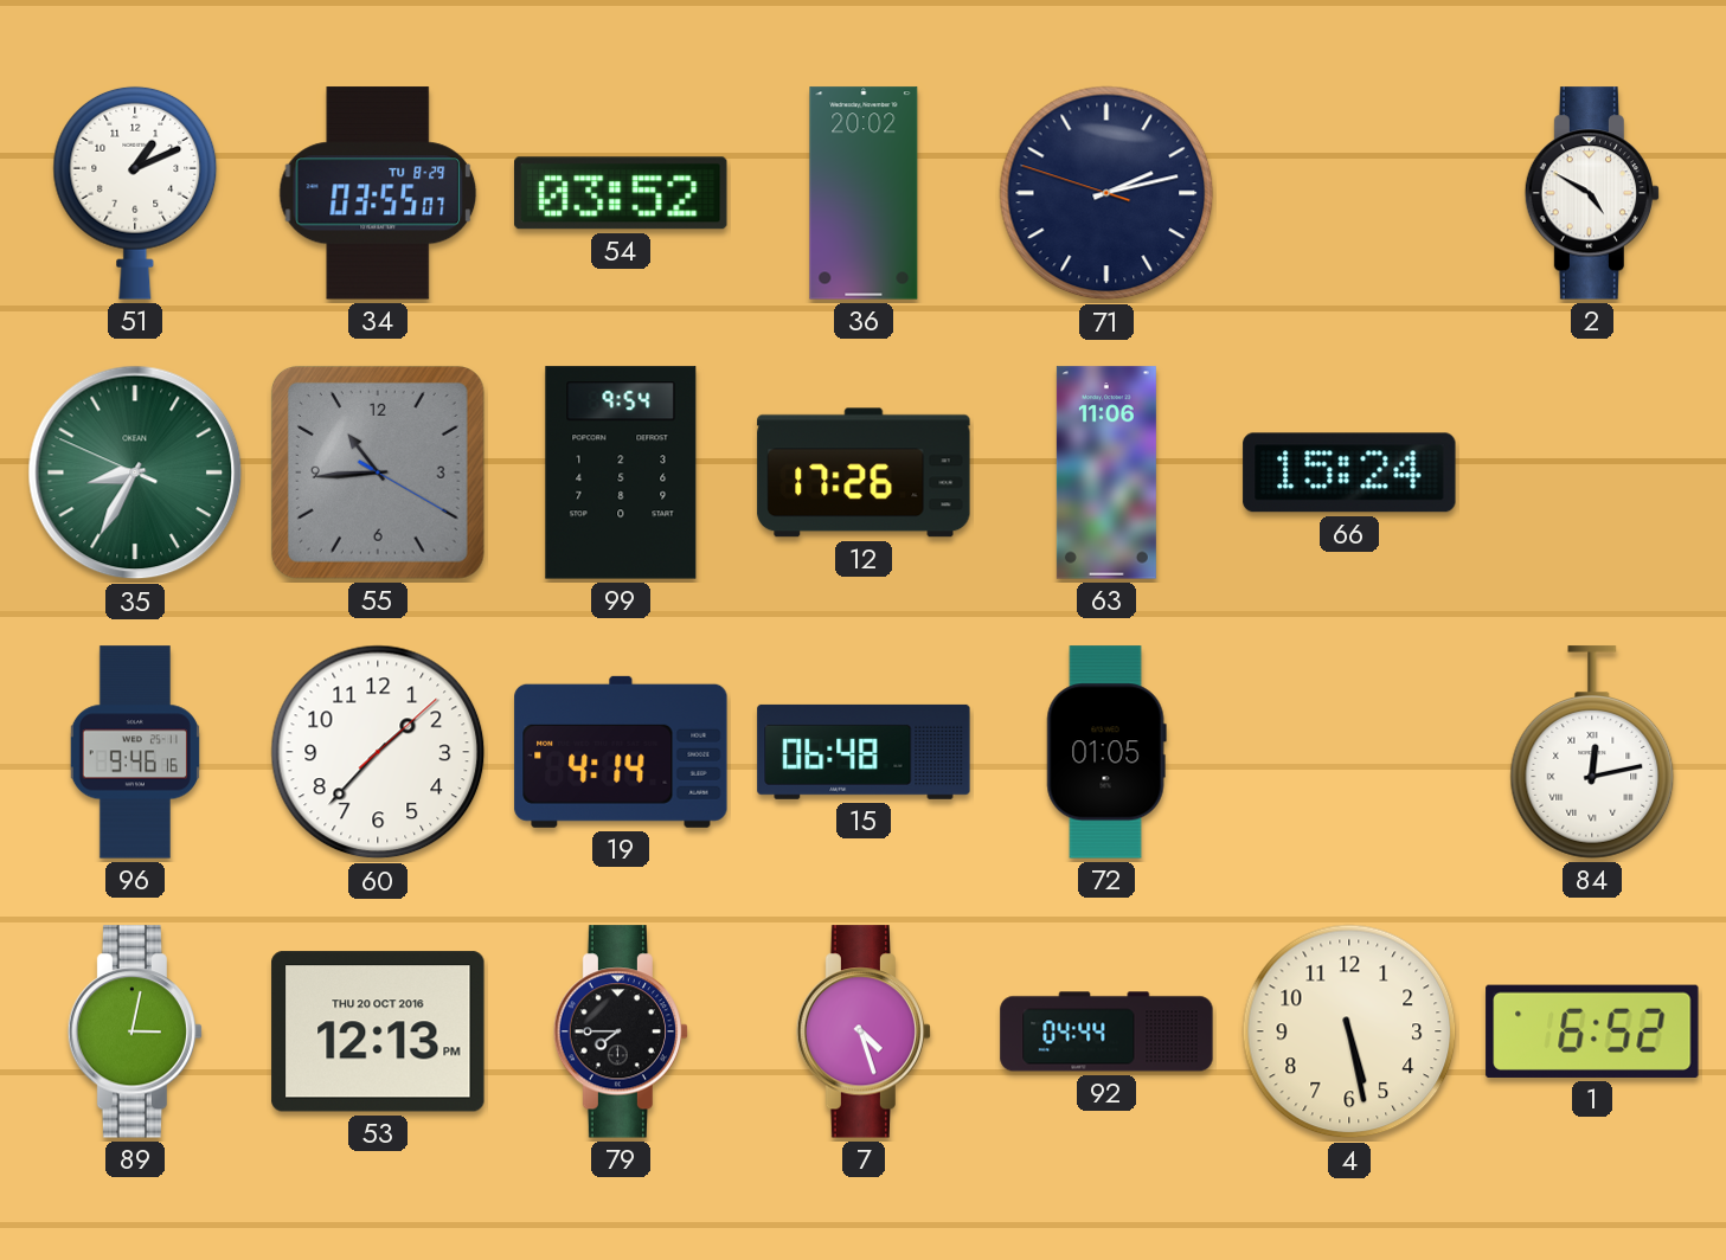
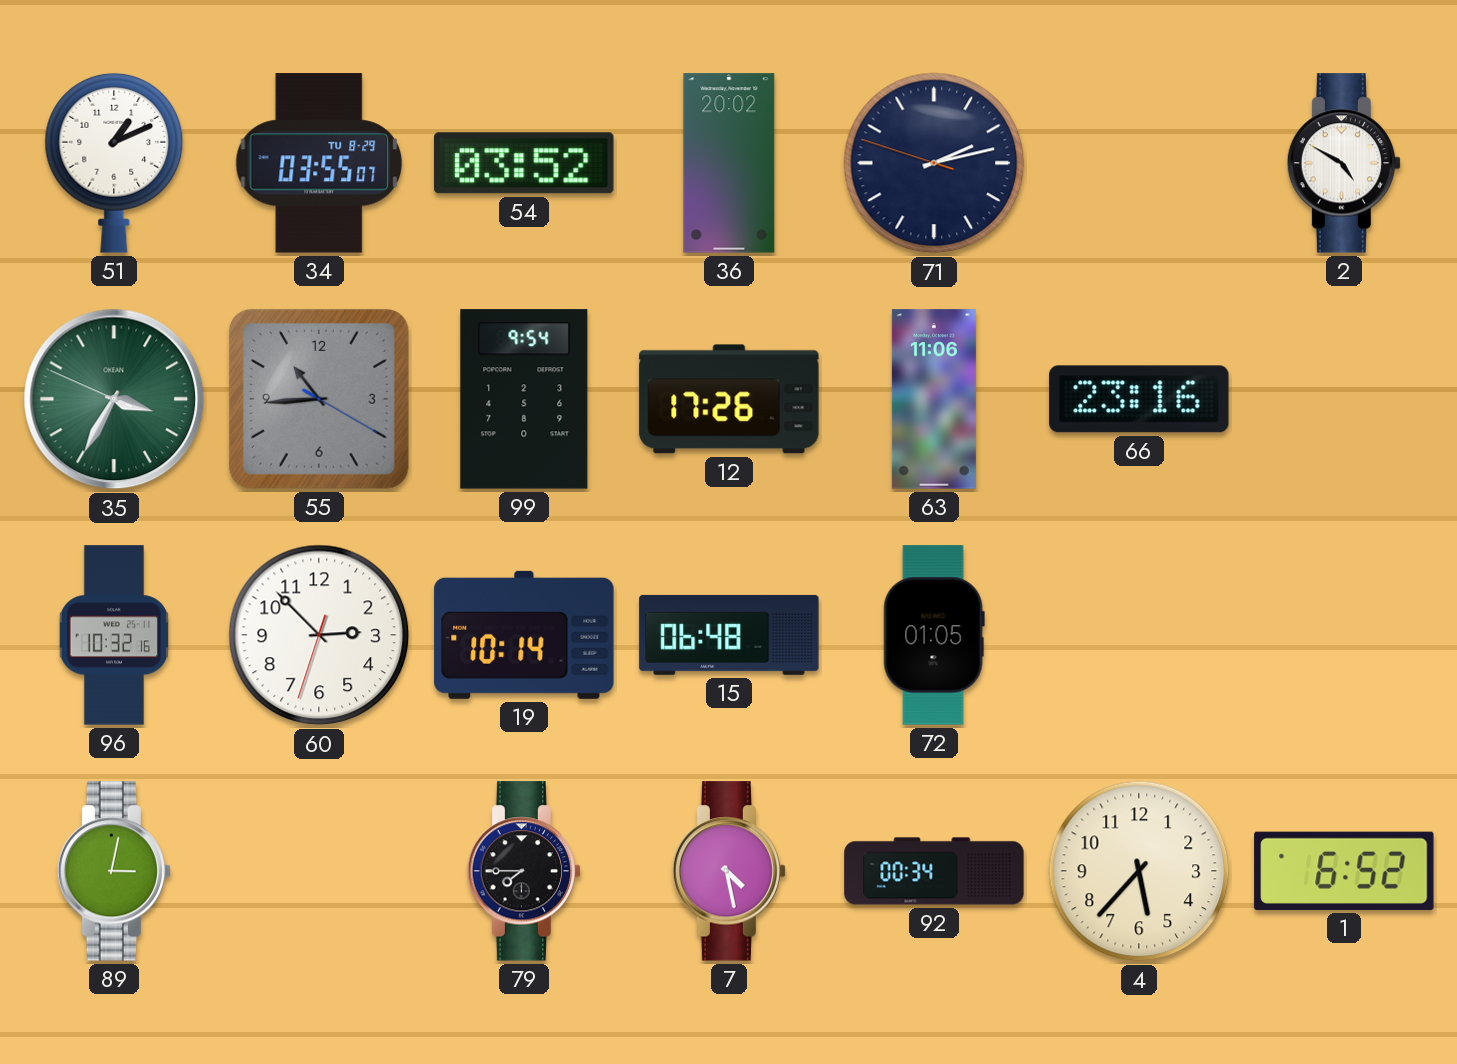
35: 8:34 -> 3:34
66: 15:24 -> 23:16
96: 9:46 -> 10:32
60: 1:37 -> 2:52
19: 4:14 -> 10:14
84: 12:13 -> none
53: 12:13 -> none
7: 4:27 -> 4:28
92: 04:44 -> 00:34
4: 5:28 -> 5:37
